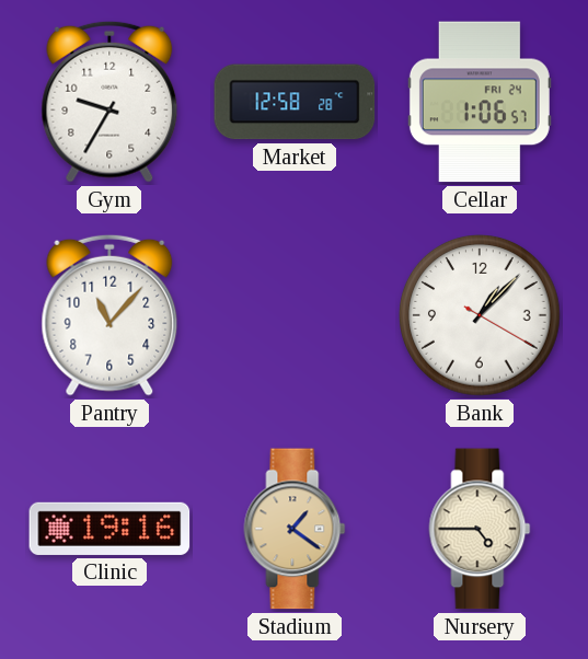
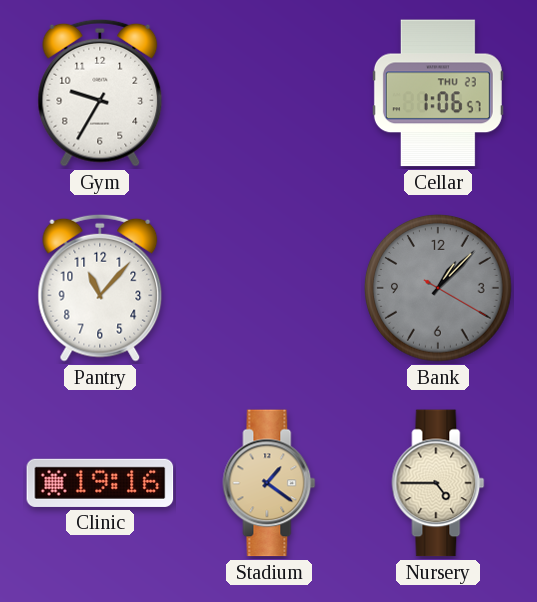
Market: 12:58 -> none
Cellar date: FRI 24 -> THU 23
Bank dial: white -> grey
